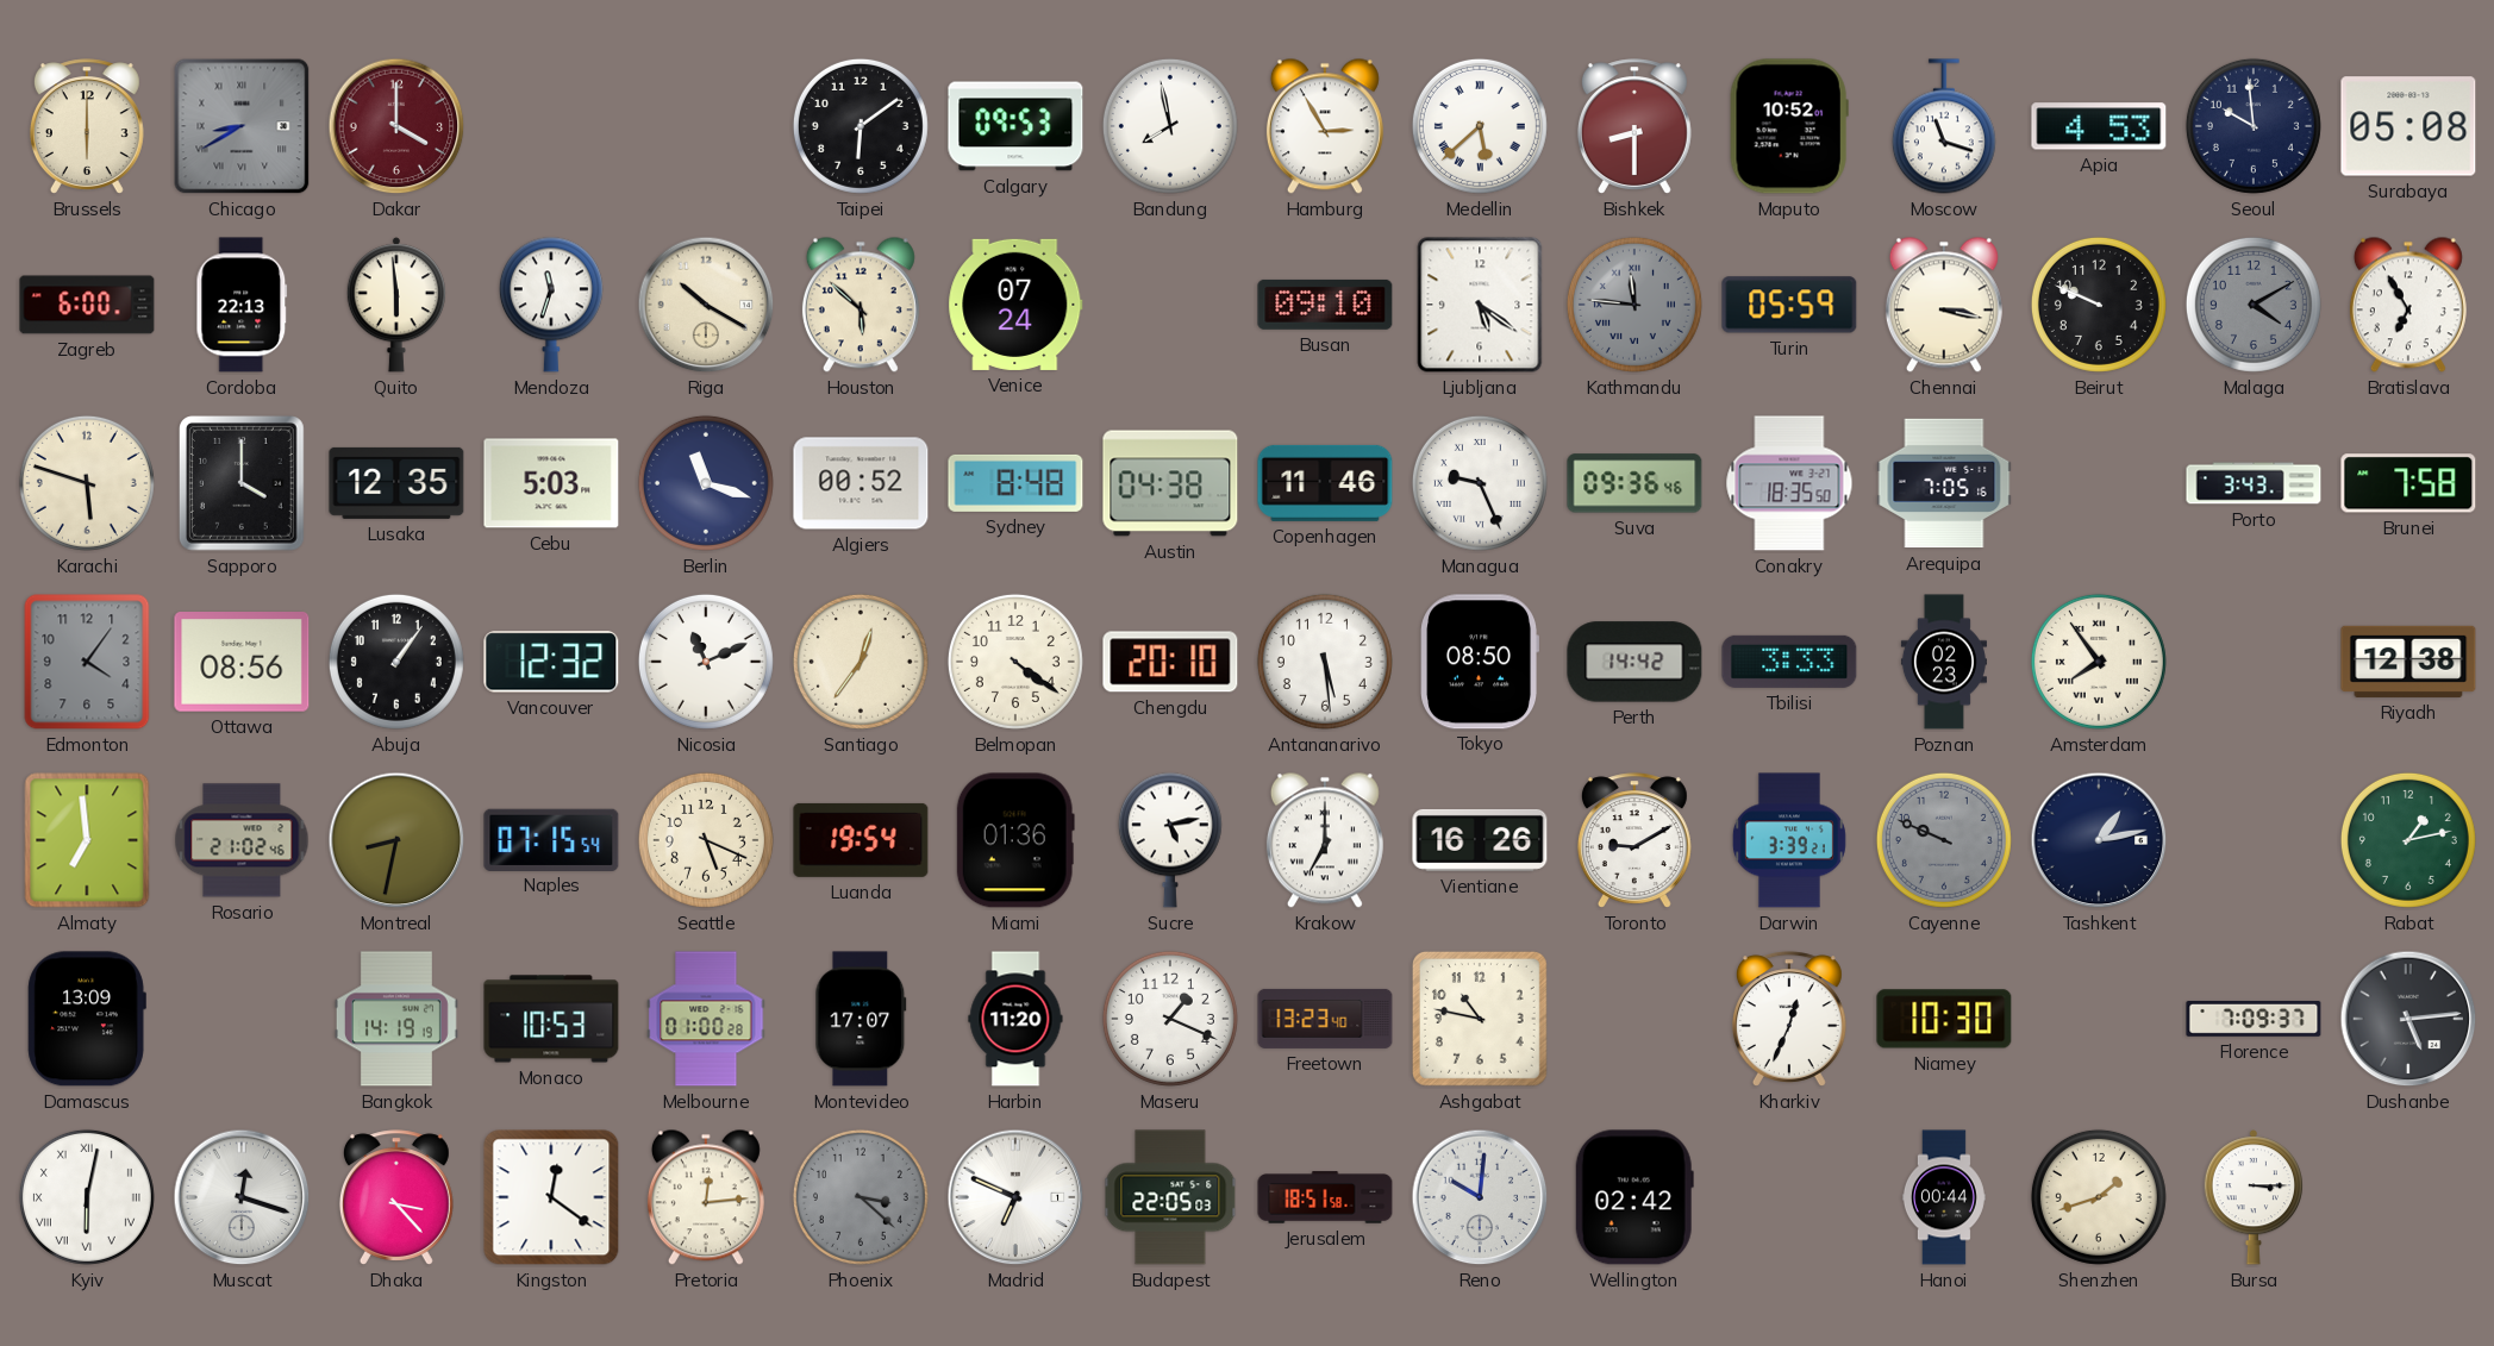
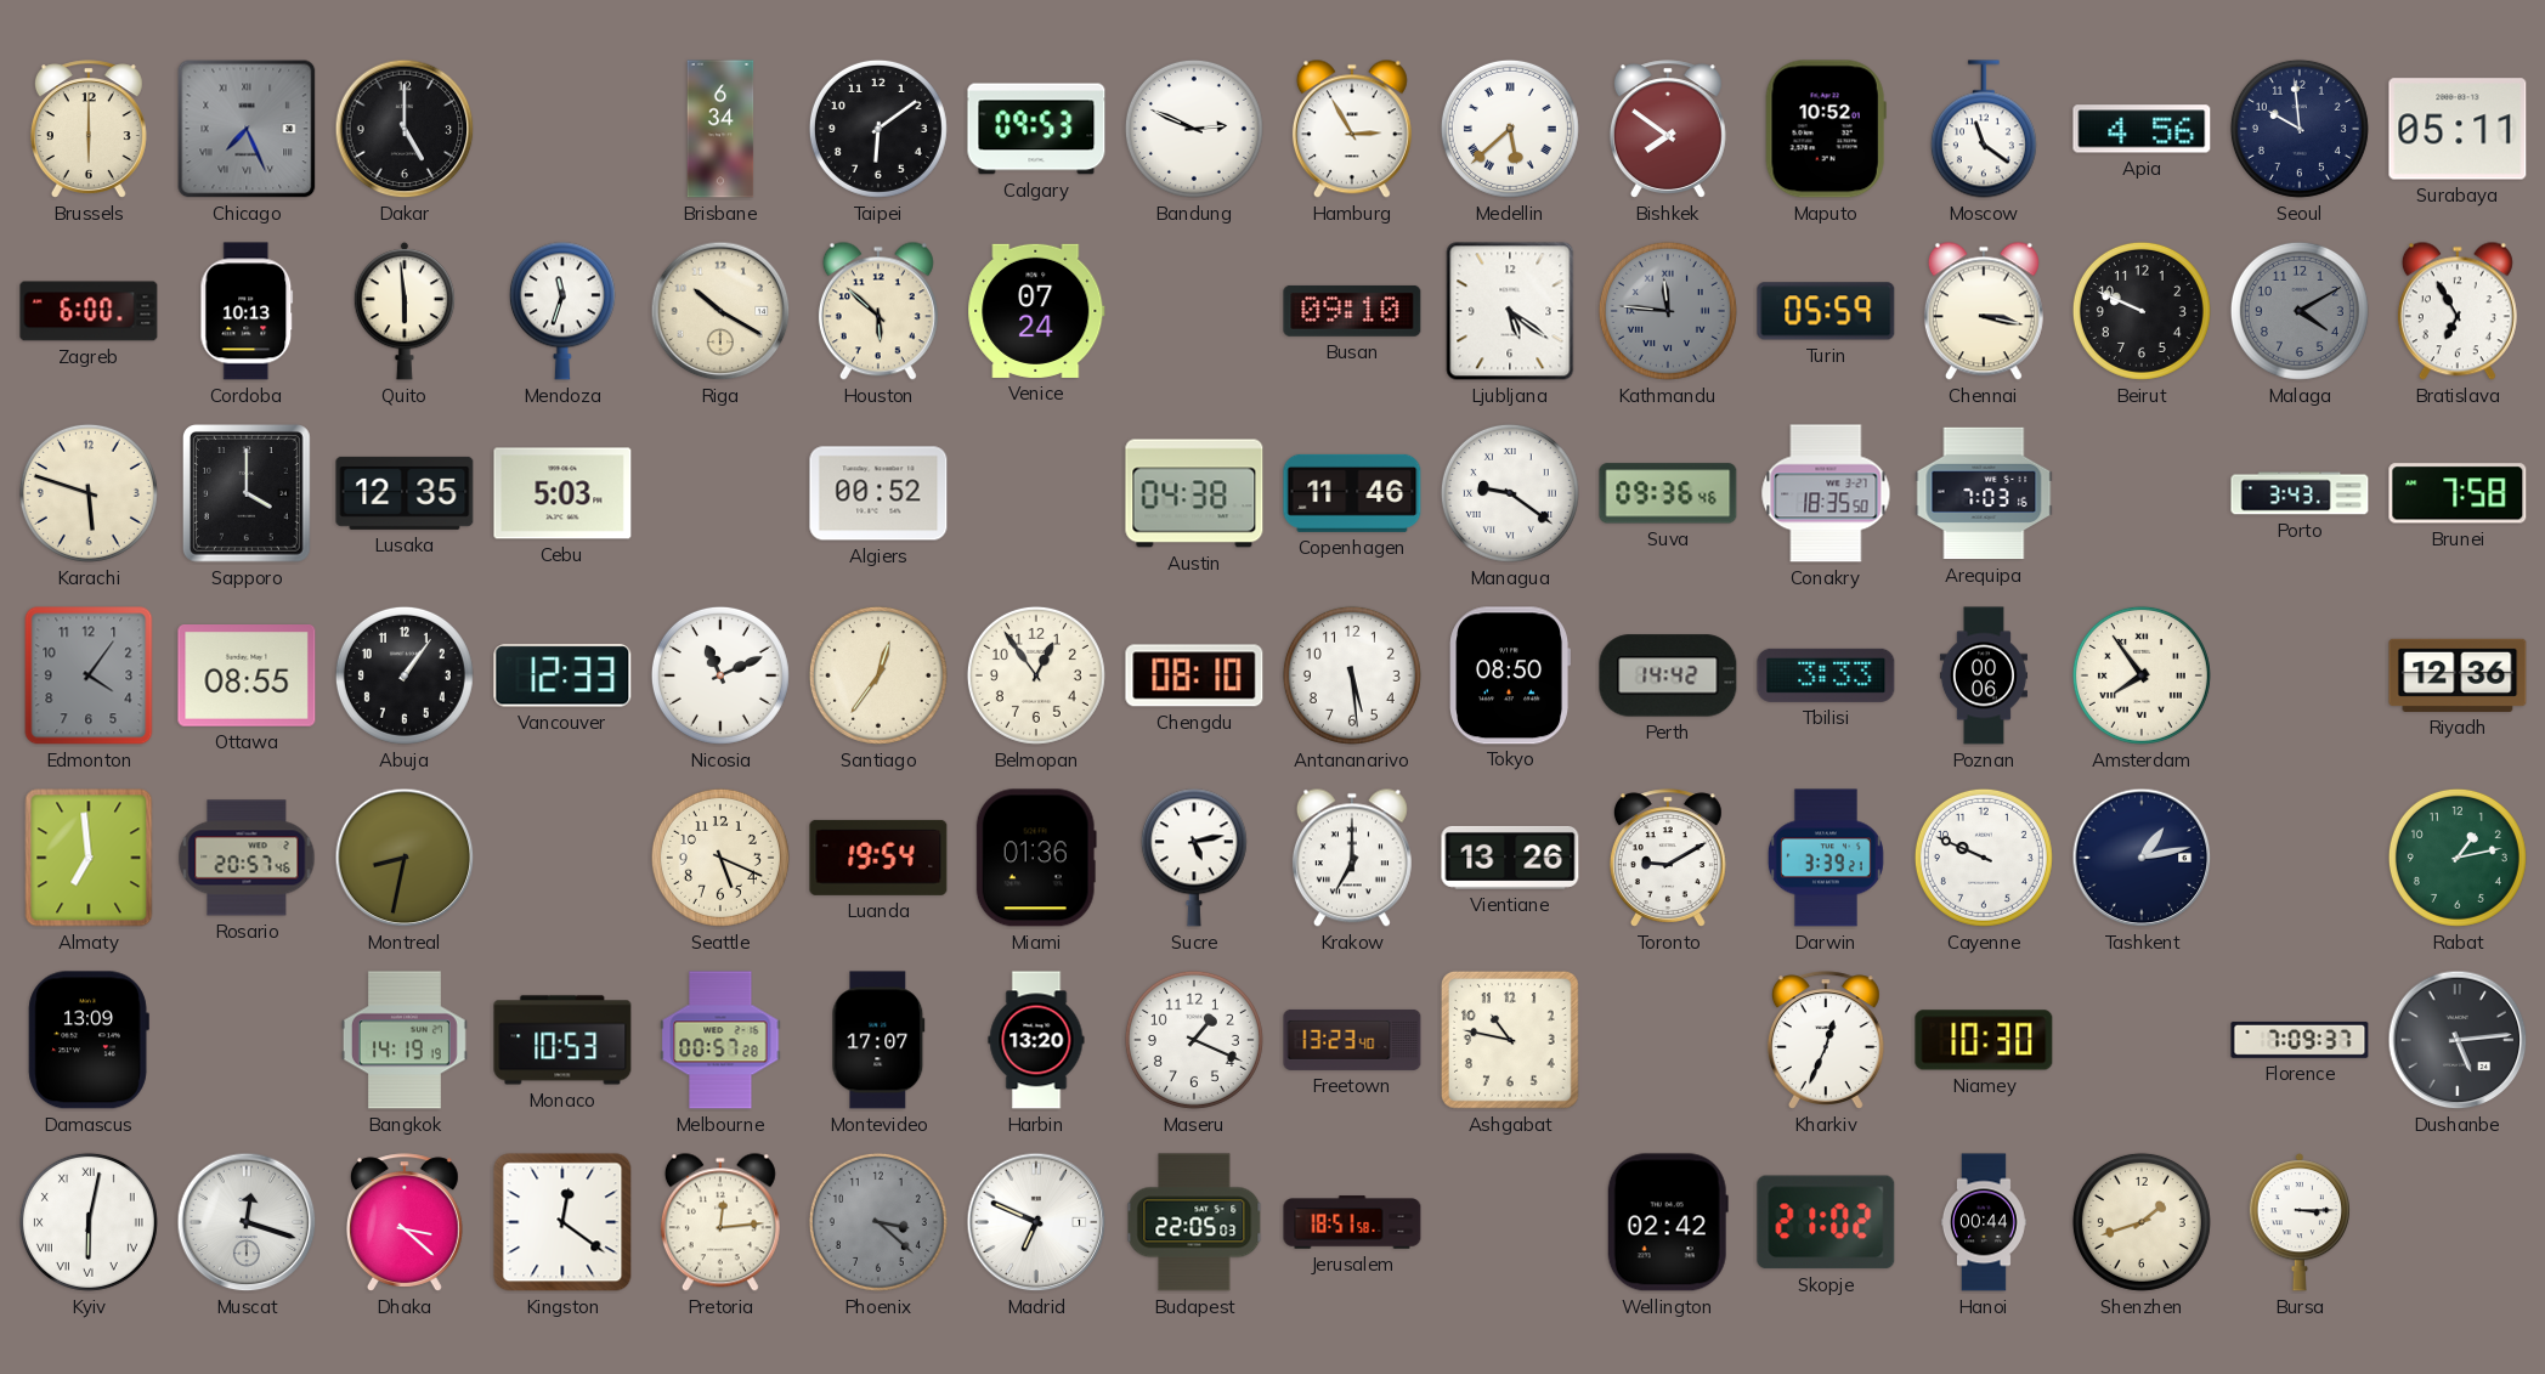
Chicago: 8:40 -> 7:26
Dakar: 4:00 -> 5:00
Dakar dial: burgundy -> black
Brisbane: none -> 6:34
Bandung: 7:58 -> 2:49
Bishkek: 8:30 -> 7:51
Moscow: 11:18 -> 11:21
Apia: 4:53 -> 4:56
Surabaya: 05:08 -> 05:11
Cordoba: 22:13 -> 10:13
Berlin: 11:18 -> none
Sydney: 8:48 -> none
Managua: 9:26 -> 9:21
Arequipa: 7:05 -> 7:03
Ottawa: 08:56 -> 08:55
Vancouver: 12:32 -> 12:33
Belmopan: 4:21 -> 12:54
Chengdu: 20:10 -> 08:10
Poznan: 02:23 -> 00:06
Riyadh: 12:38 -> 12:36
Rosario: 21:02 -> 20:57
Naples: 07:15 -> none
Vientiane: 16:26 -> 13:26
Cayenne dial: grey -> white
Melbourne: 01:00 -> 00:57
Harbin: 11:20 -> 13:20
Dhaka: 3:23 -> 3:22
Reno: 10:01 -> none
Skopje: none -> 21:02
